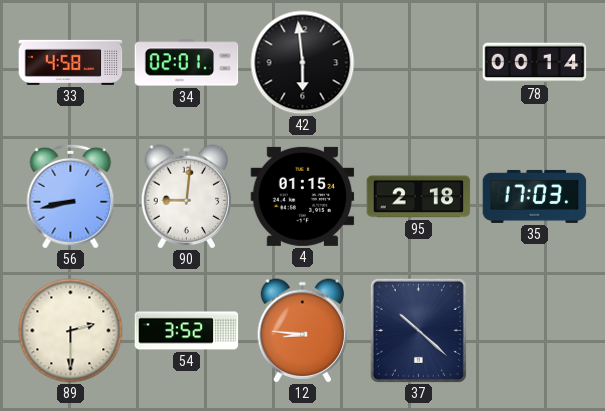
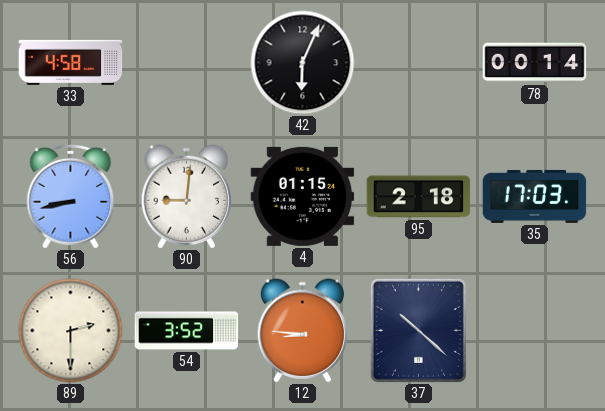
34: 02:01 -> none
42: 5:59 -> 6:04
